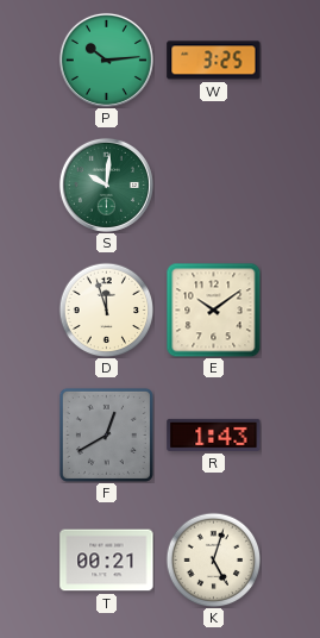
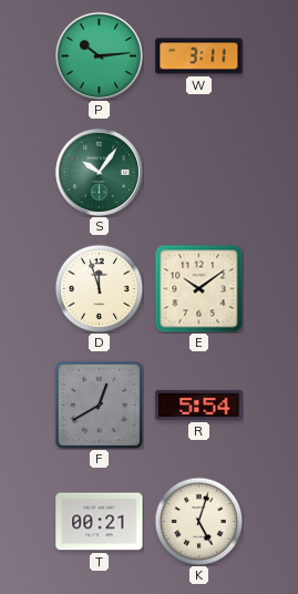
W: 3:25 -> 3:11
S: 10:01 -> 10:06
R: 1:43 -> 5:54
